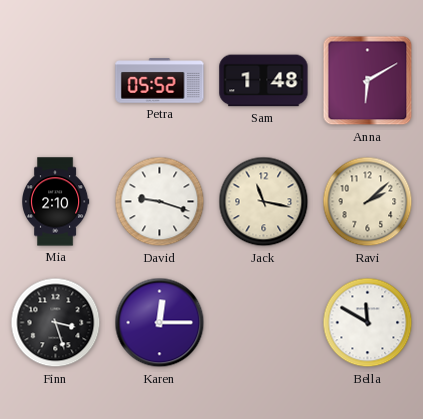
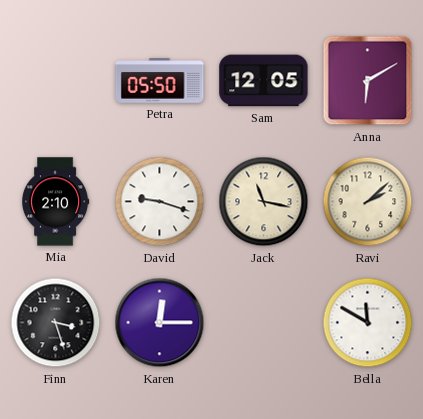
Petra: 05:52 -> 05:50
Sam: 1:48 -> 12:05
